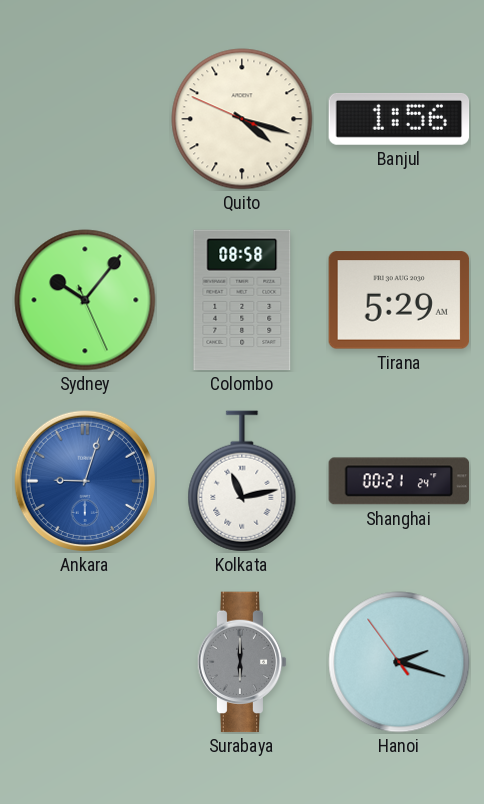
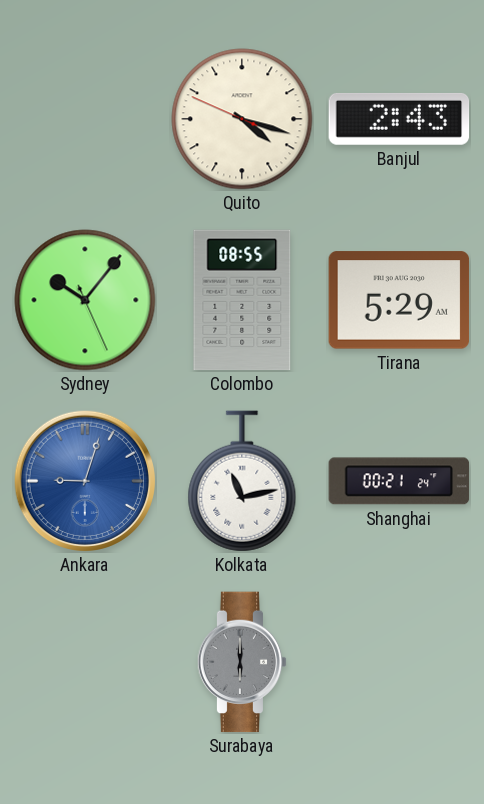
Banjul: 1:56 -> 2:43
Colombo: 08:58 -> 08:55
Hanoi: 2:17 -> none
